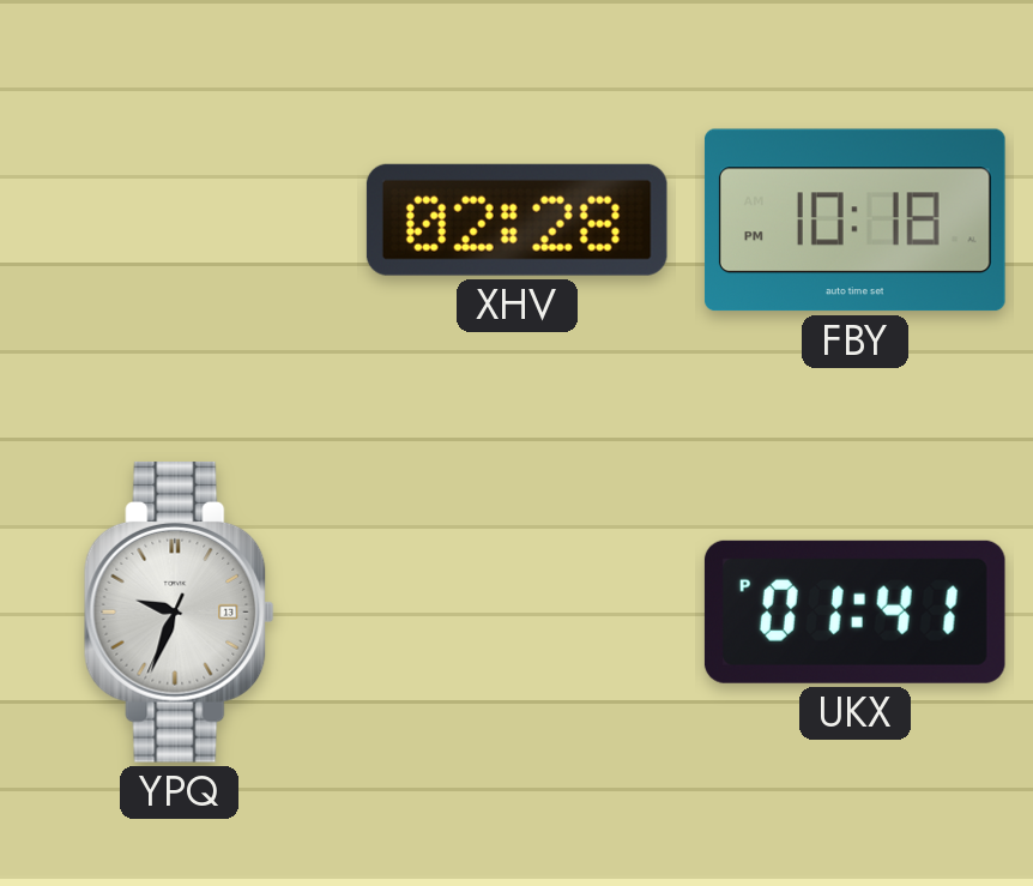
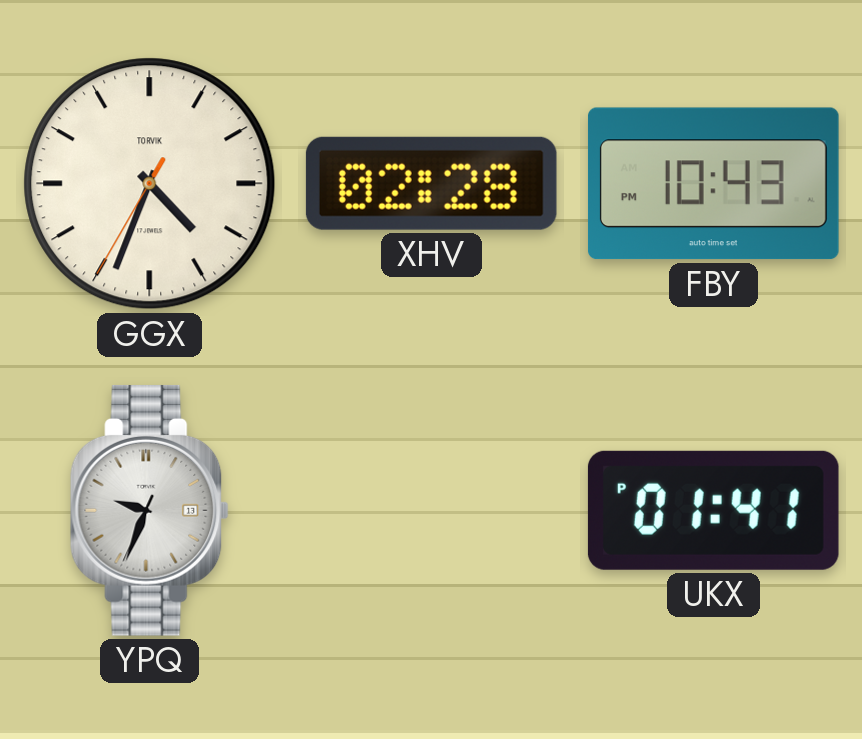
GGX: none -> 4:33
FBY: 10:18 -> 10:43
